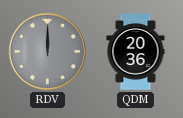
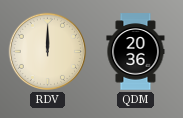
RDV dial: grey -> cream
